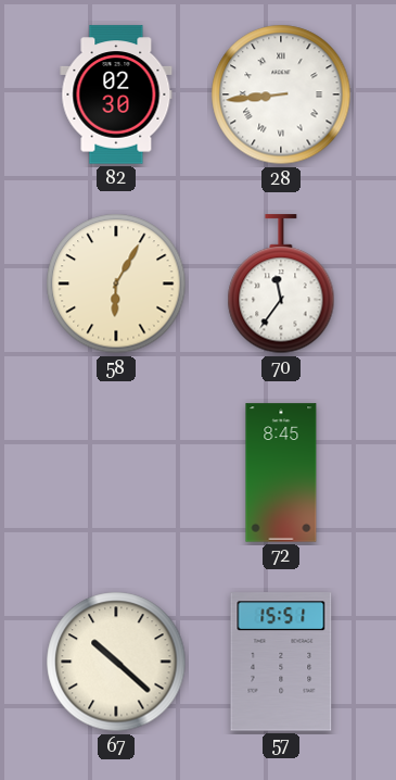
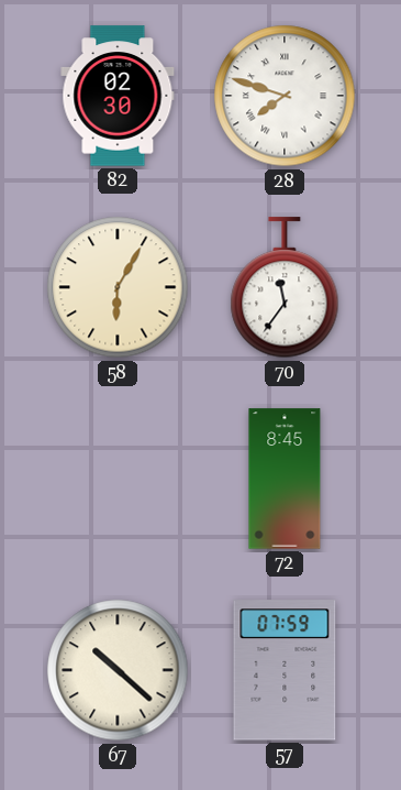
28: 8:44 -> 7:48
57: 15:51 -> 07:59
